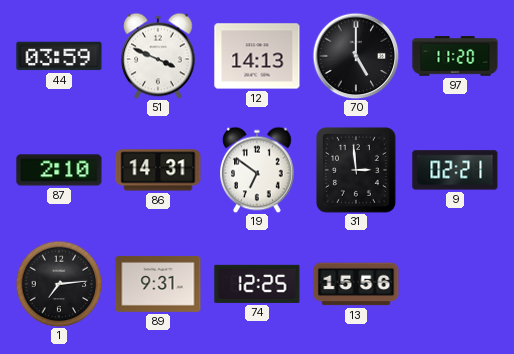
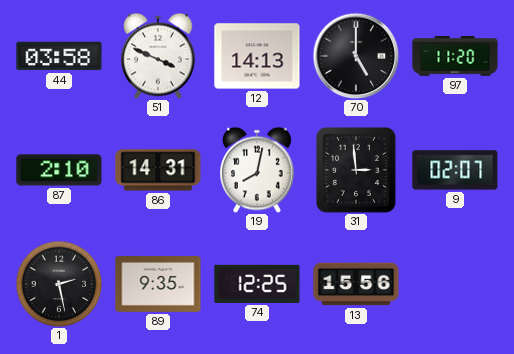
44: 03:59 -> 03:58
19: 6:51 -> 8:02
9: 02:21 -> 02:07
1: 7:14 -> 2:28
89: 9:31 -> 9:35
